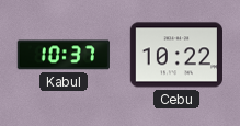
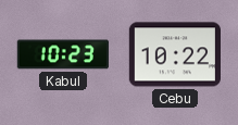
Kabul: 10:37 -> 10:23
